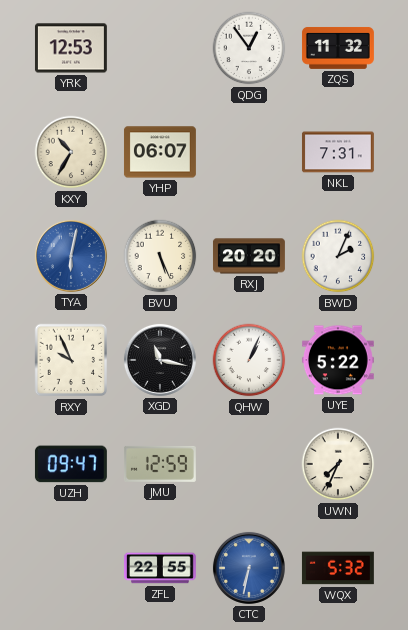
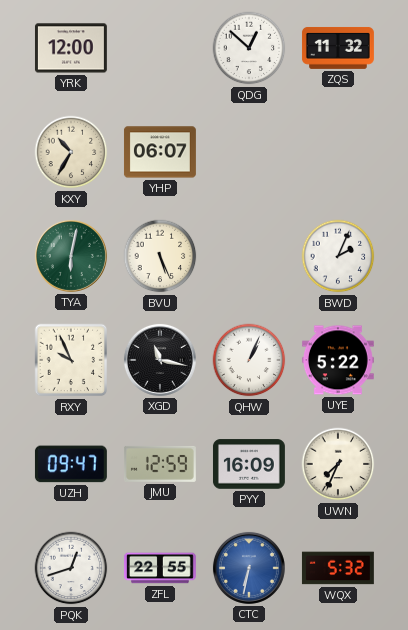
YRK: 12:53 -> 12:00
QDG: 12:54 -> 12:52
NKL: 7:31 -> none
TYA dial: blue -> green
RXJ: 20:20 -> none
PYY: none -> 16:09
PQK: none -> 12:42
